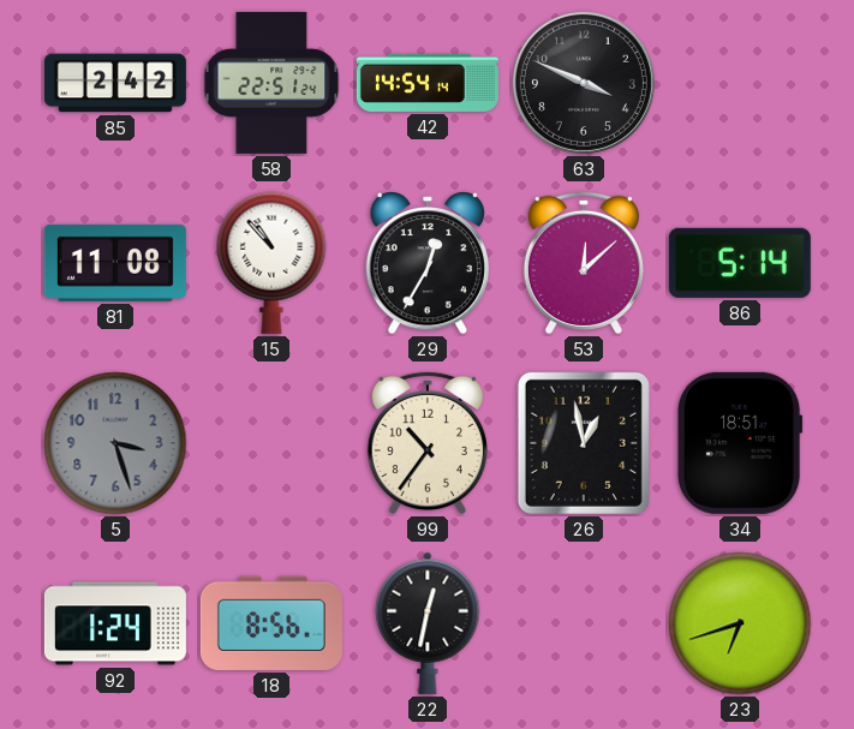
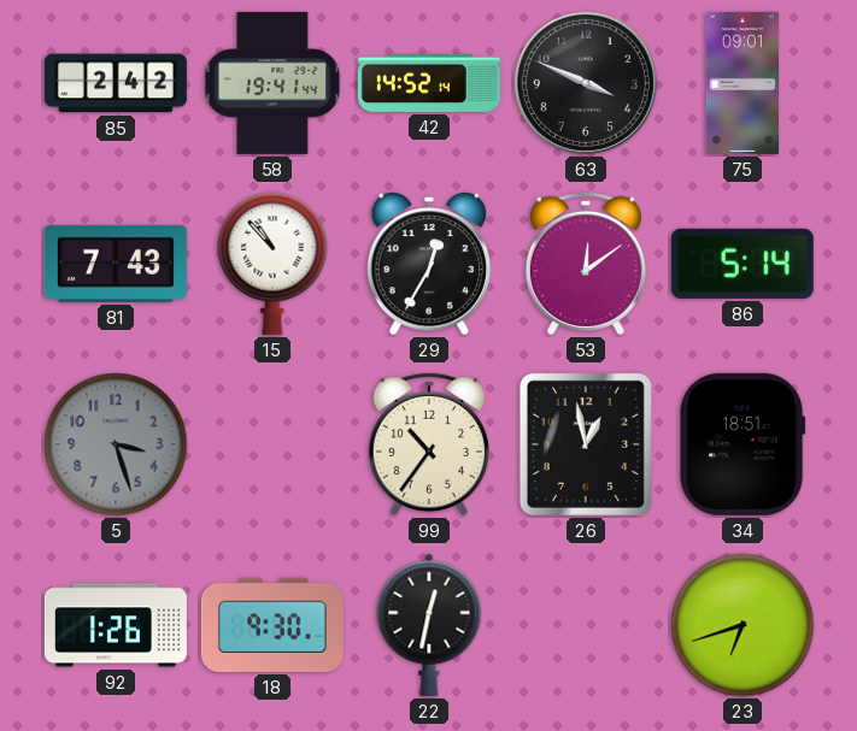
58: 22:51 -> 19:41
42: 14:54 -> 14:52
75: none -> 09:01
81: 11:08 -> 7:43
53: 12:08 -> 12:09
92: 1:24 -> 1:26
18: 8:56 -> 9:30
